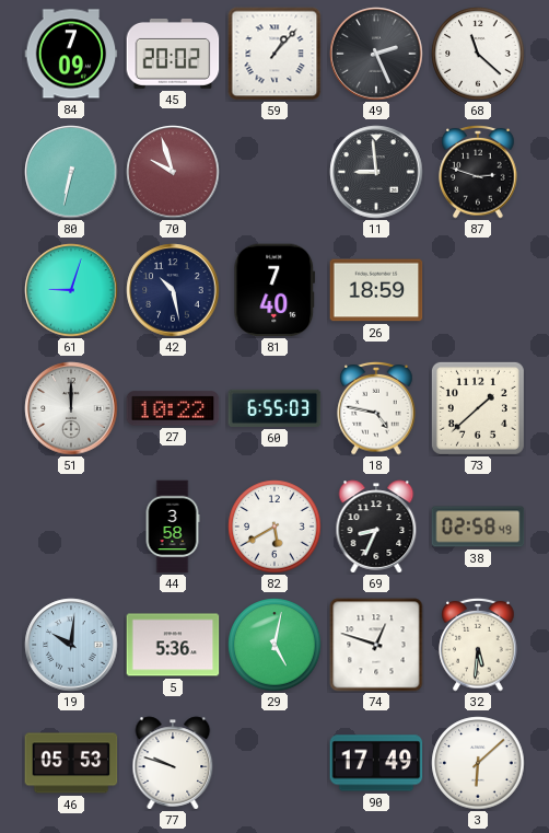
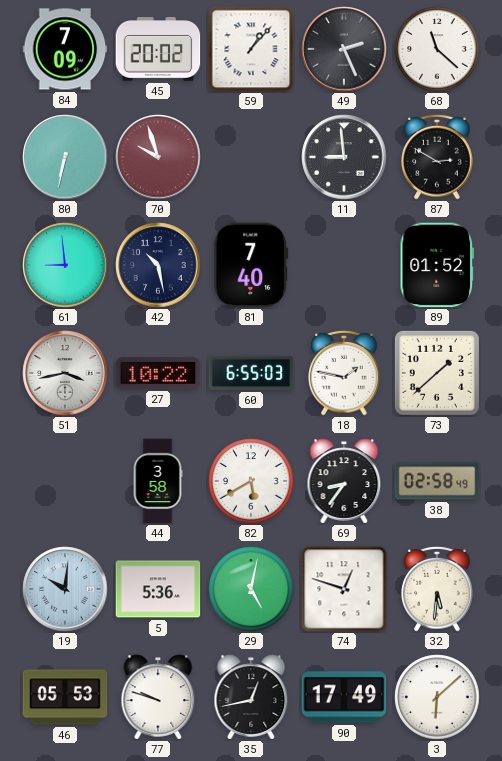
87: 2:48 -> 2:50
61: 9:03 -> 8:59
26: 18:59 -> none
89: none -> 01:52
51: 12:00 -> 3:43
18: 4:47 -> 1:47
69: 8:34 -> 8:36
35: none -> 12:43
